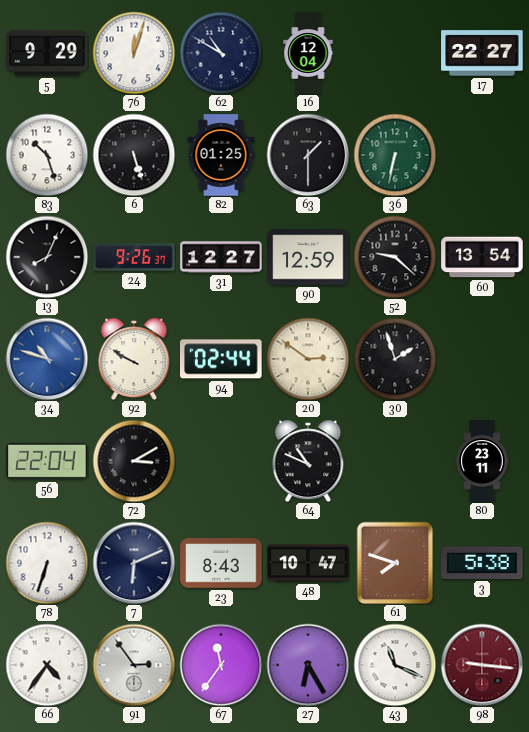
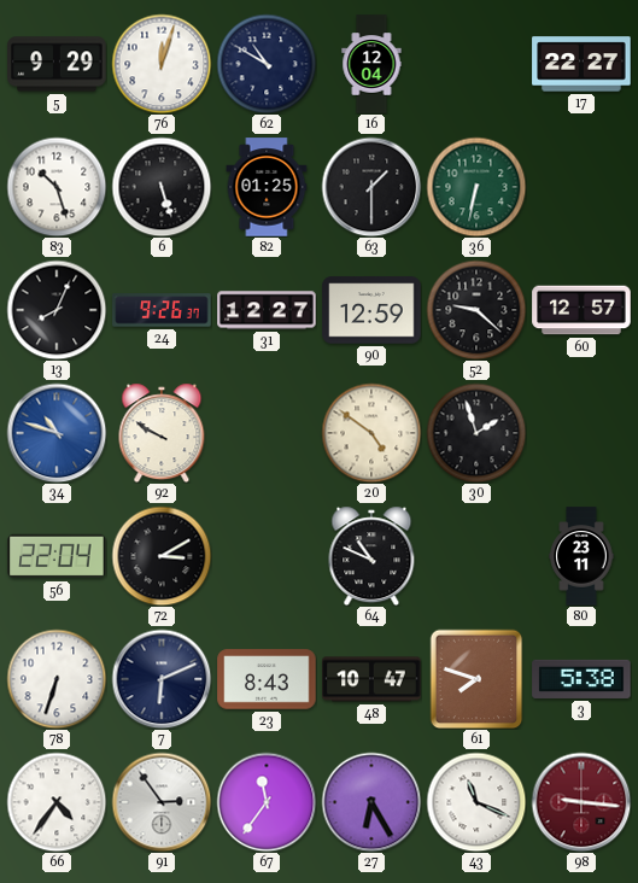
60: 13:54 -> 12:57
94: 02:44 -> none
20: 2:51 -> 4:51
